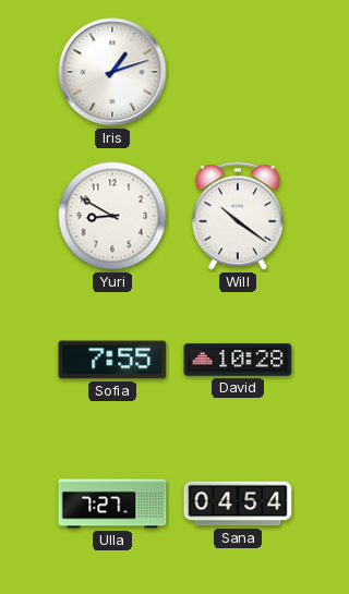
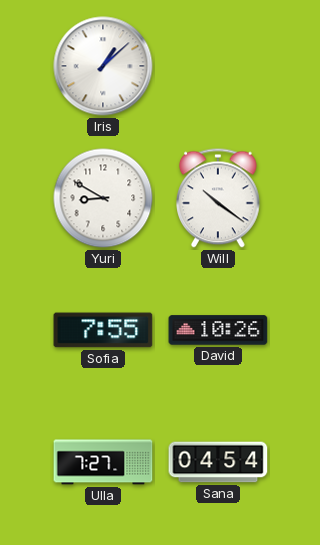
Iris: 1:12 -> 1:08
David: 10:28 -> 10:26
